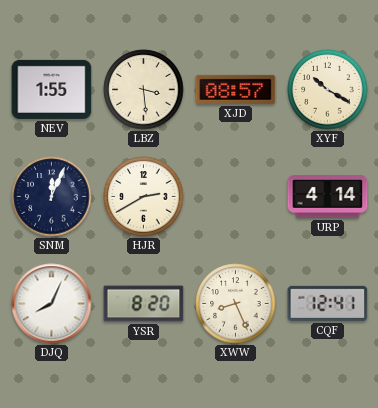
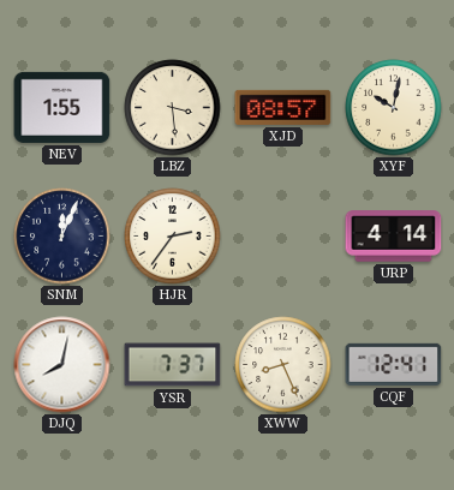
XYF: 10:20 -> 10:02
HJR: 2:40 -> 2:36
DJQ: 8:04 -> 8:02
YSR: 8:20 -> 7:37
